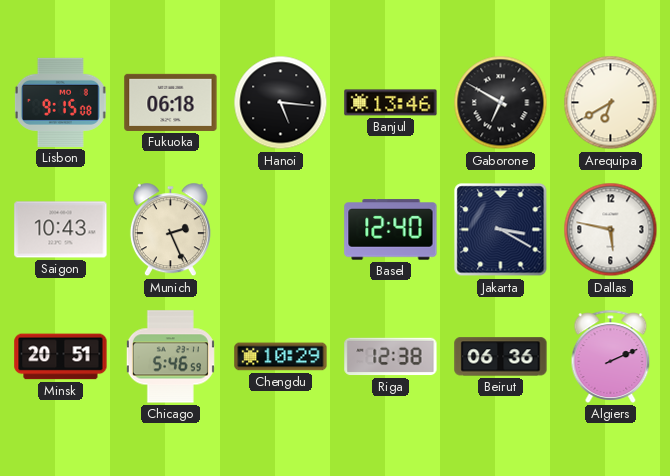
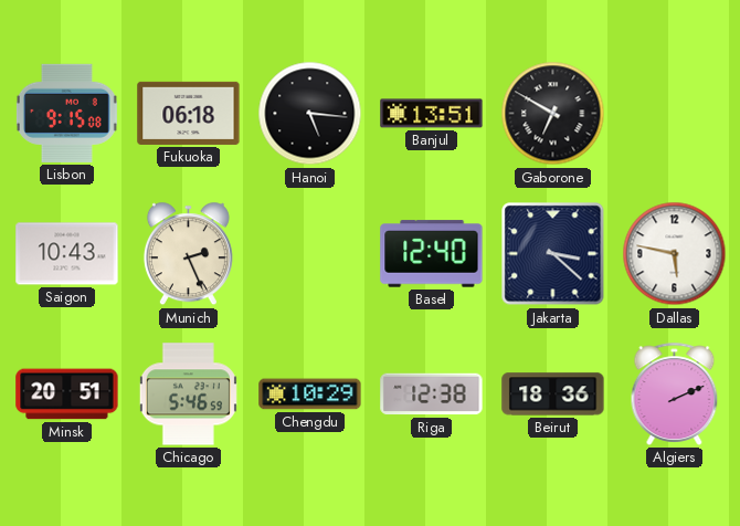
Banjul: 13:46 -> 13:51
Arequipa: 6:40 -> none
Jakarta: 3:20 -> 3:22
Beirut: 06:36 -> 18:36
